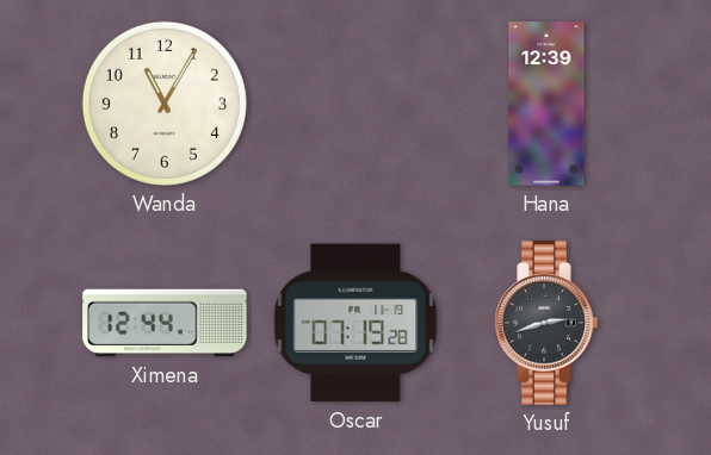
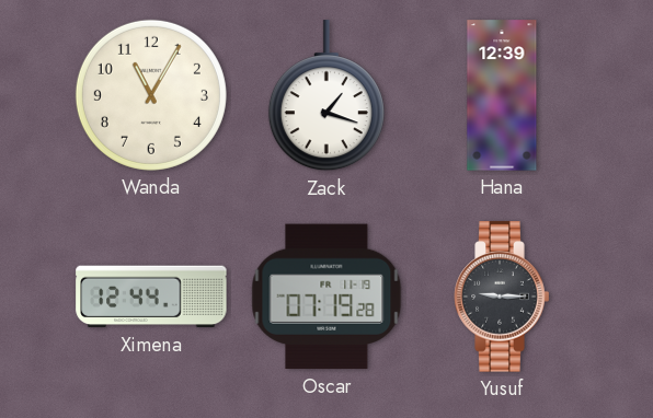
Zack: none -> 1:18
Yusuf: 2:42 -> 9:15
